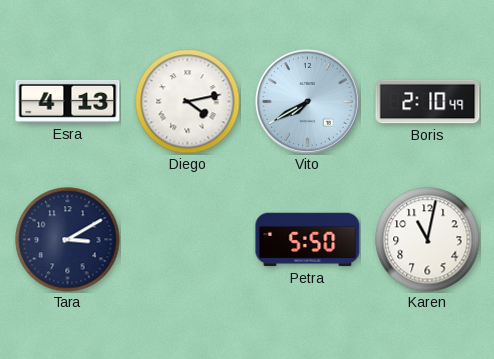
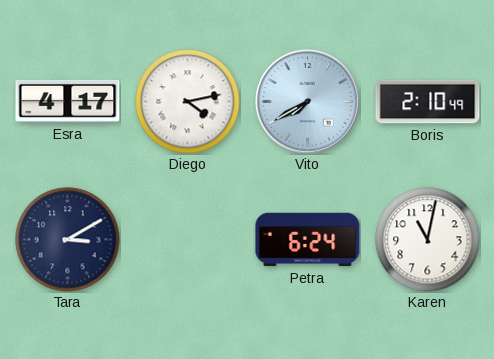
Esra: 4:13 -> 4:17
Petra: 5:50 -> 6:24
